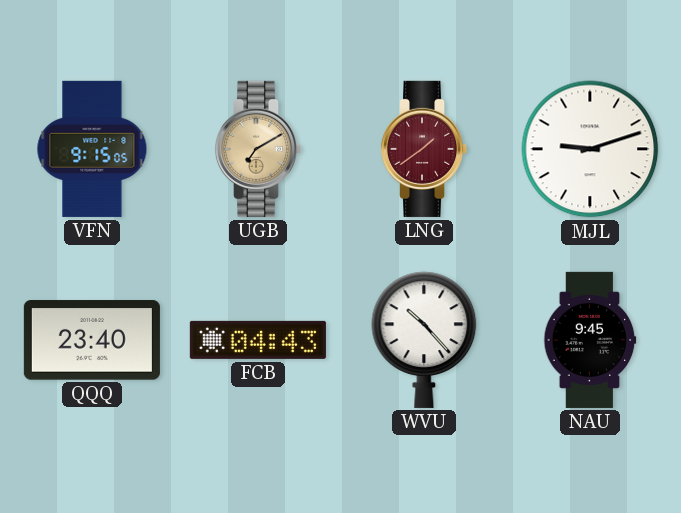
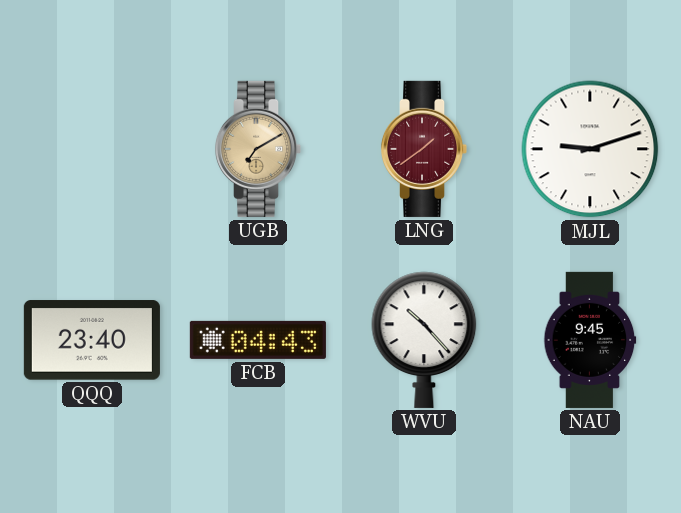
VFN: 9:15 -> none
